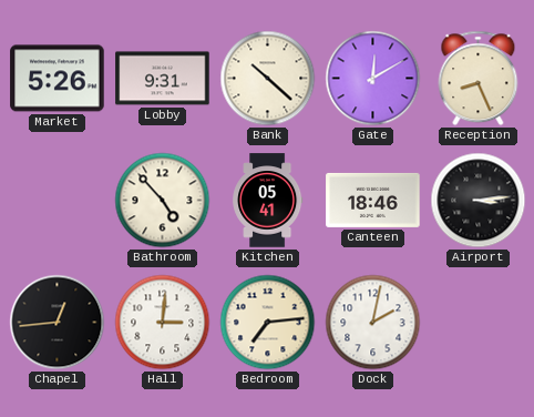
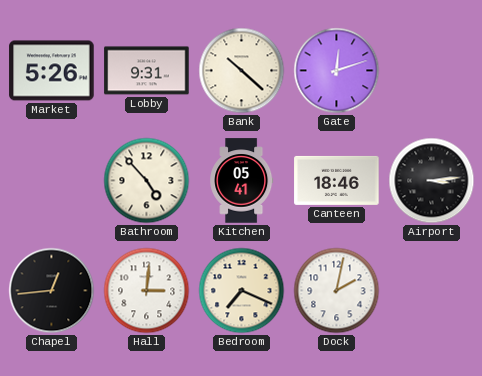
Gate: 12:10 -> 12:12
Reception: 8:26 -> none
Bedroom: 7:14 -> 7:19
